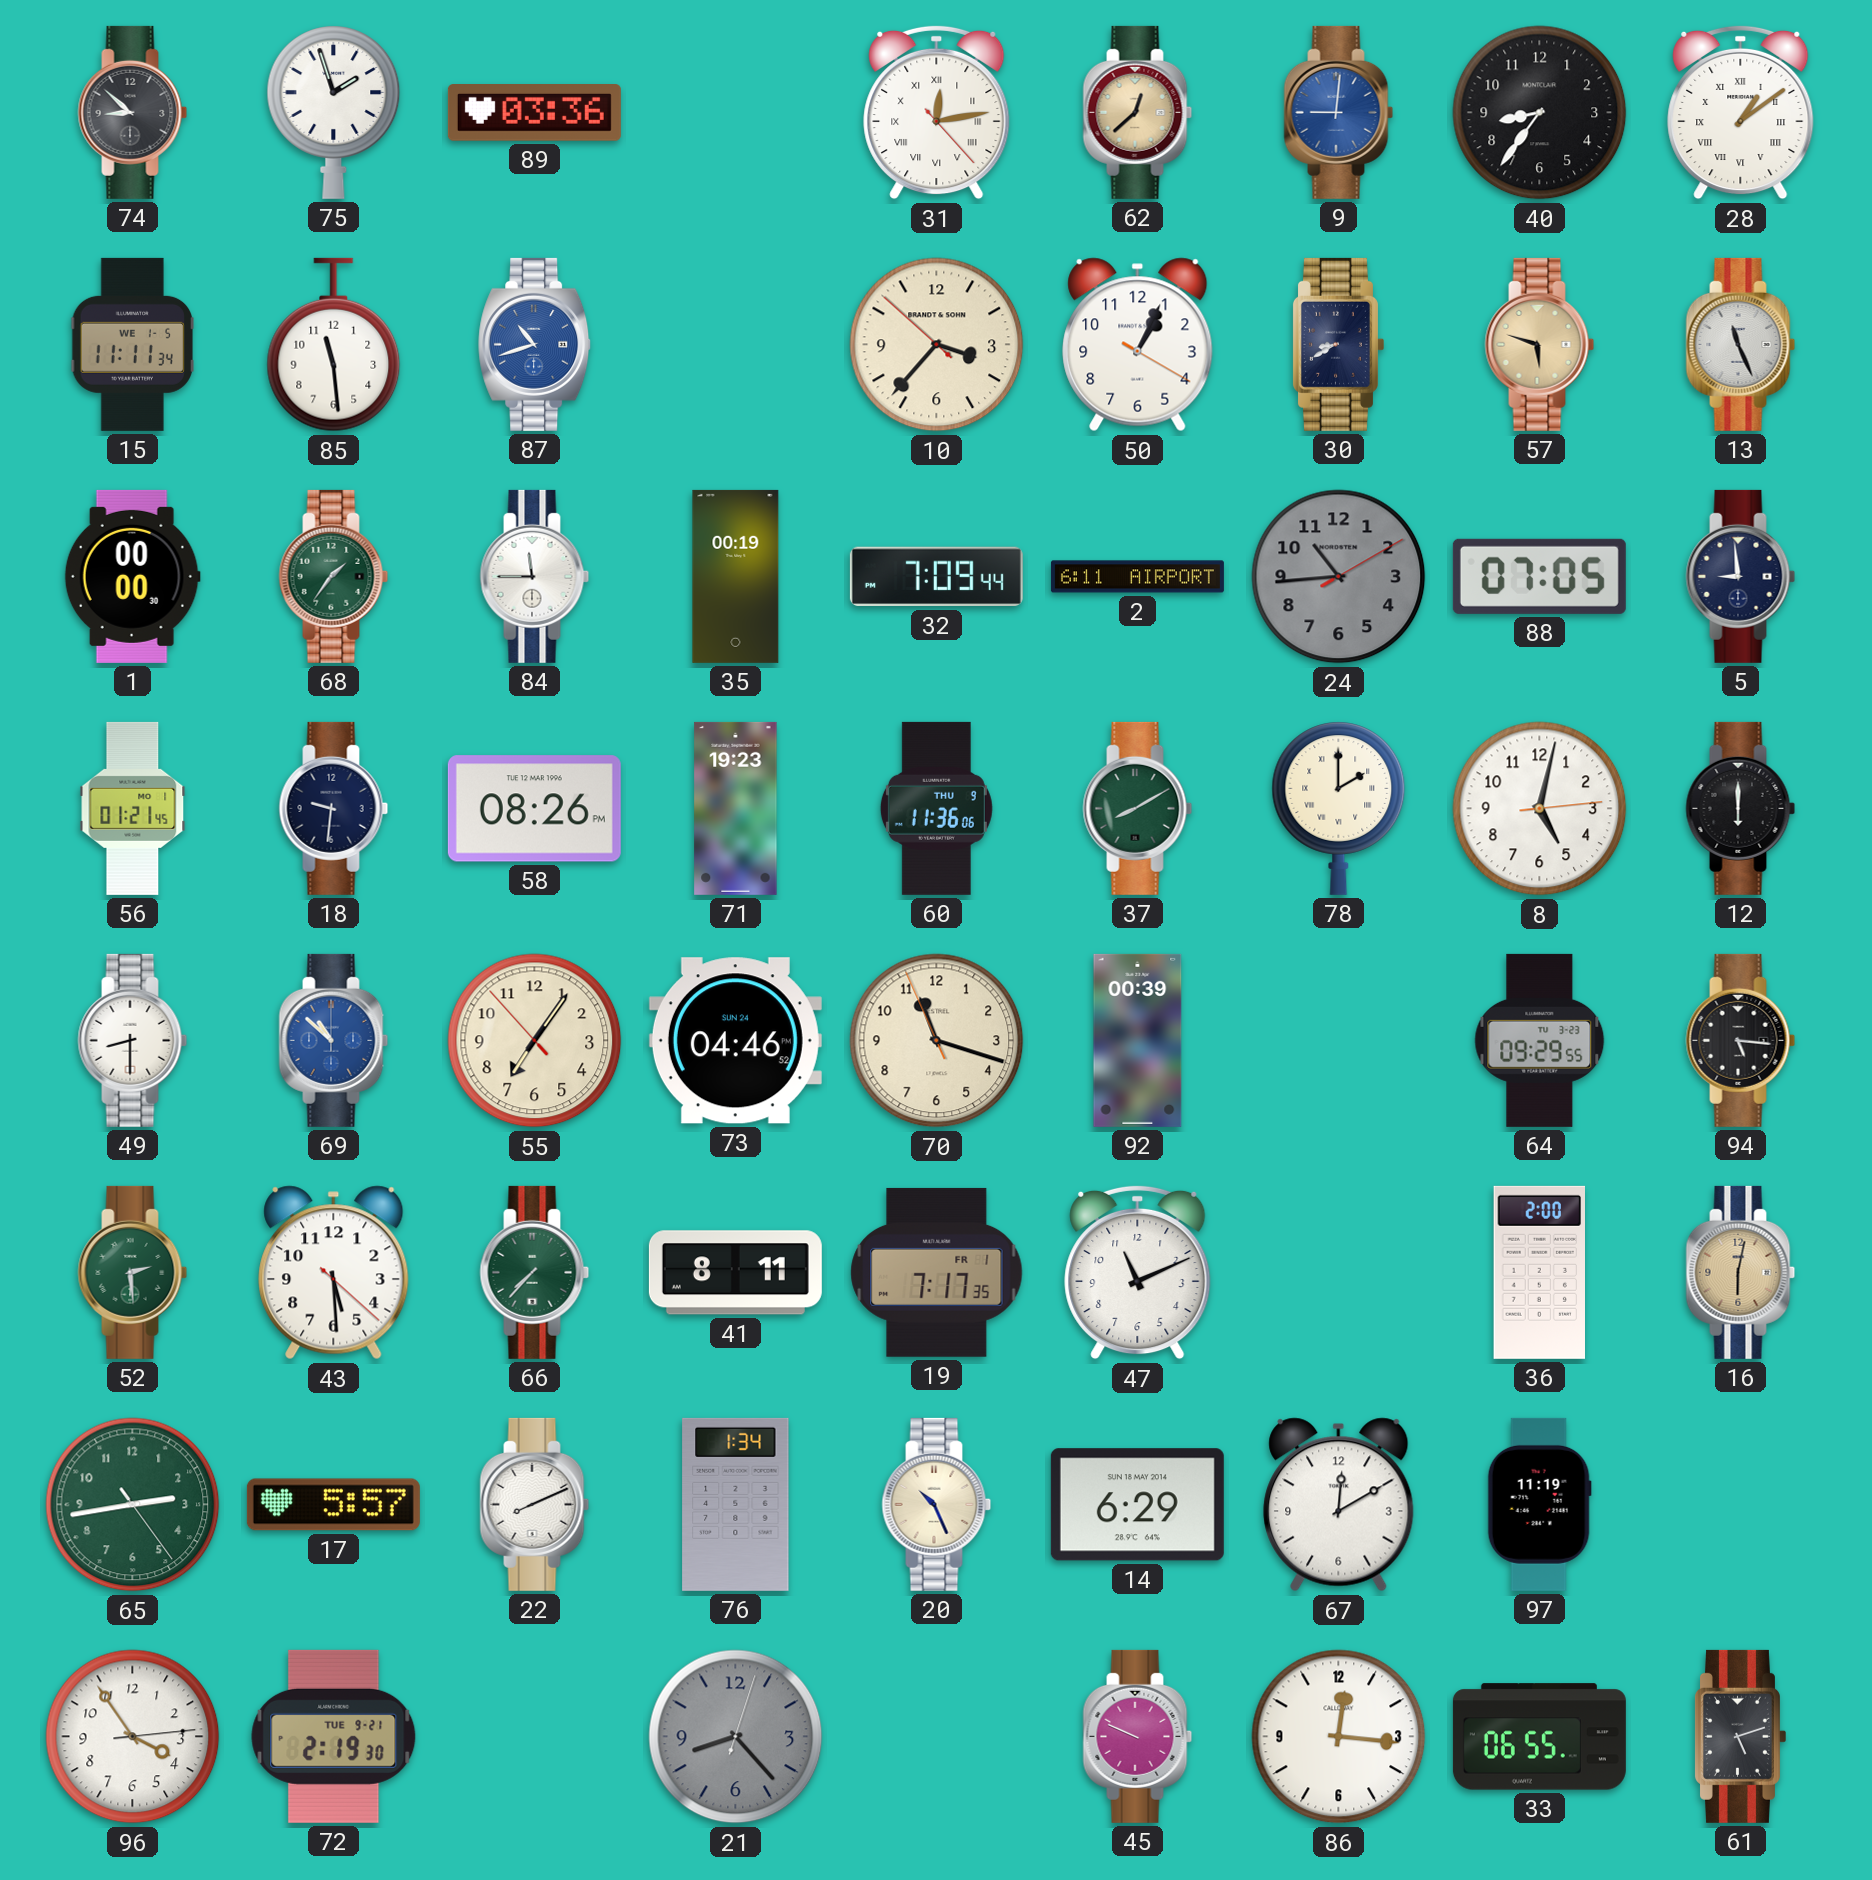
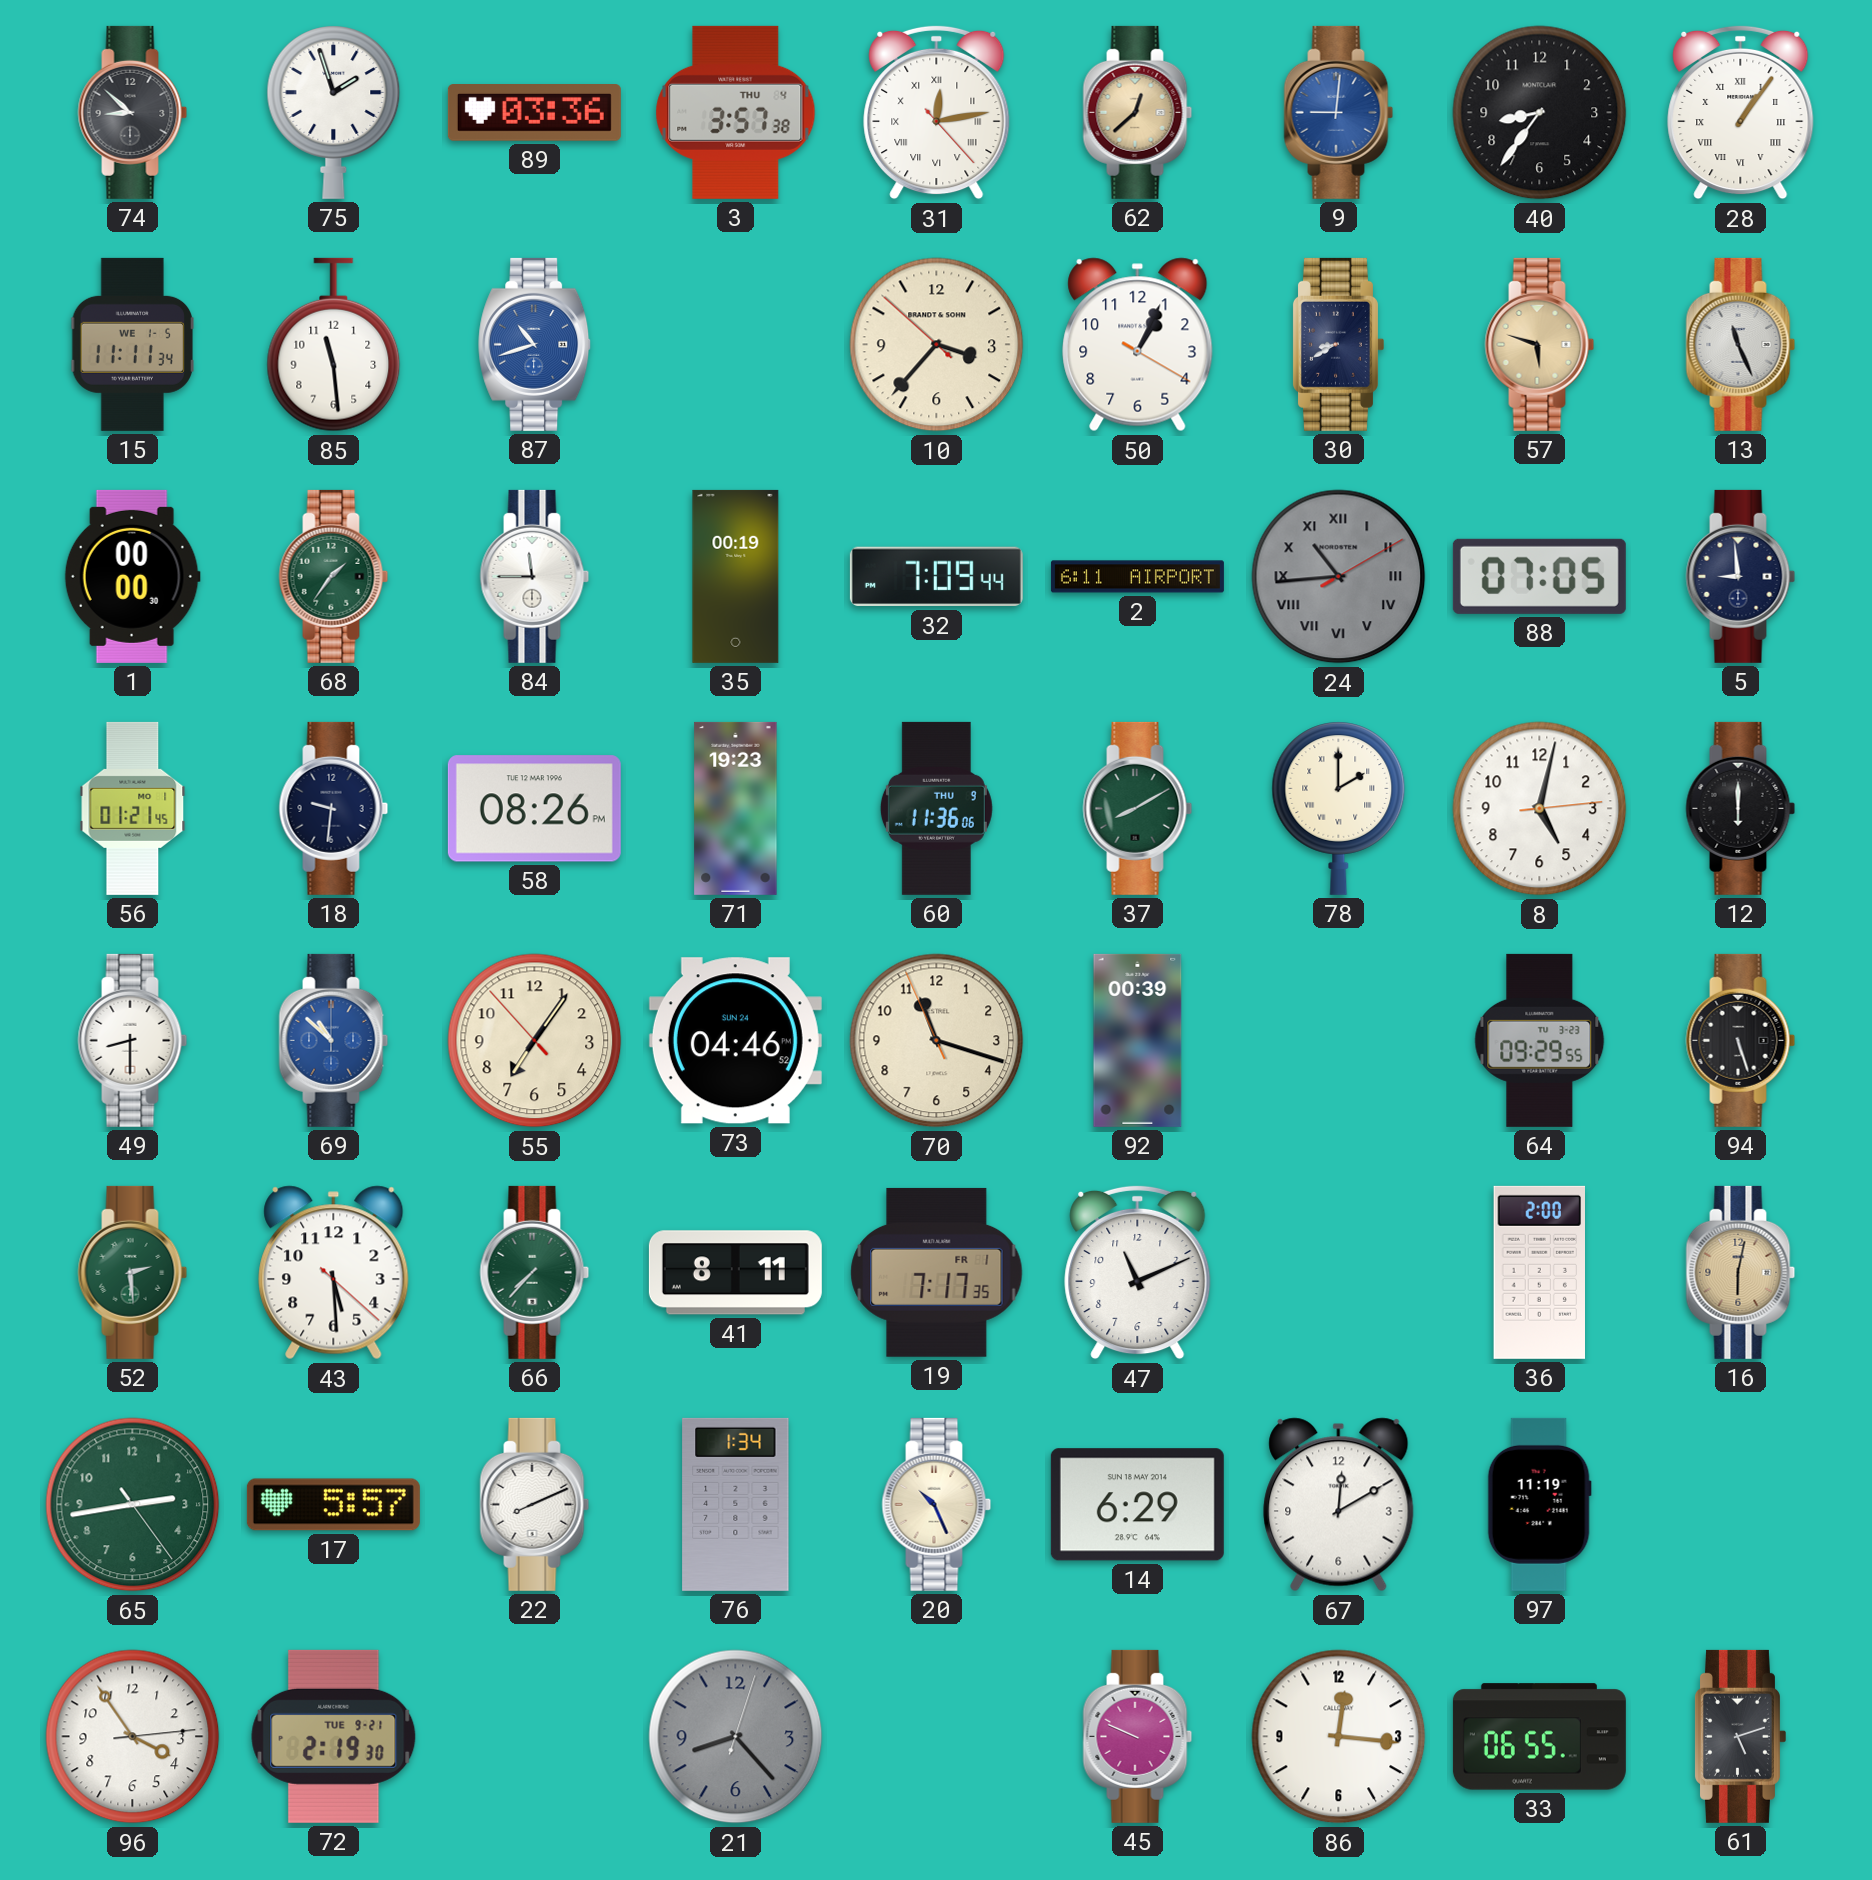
3: none -> 3:57
28: 1:09 -> 1:06
24 numerals: Arabic -> Roman
94: 5:16 -> 5:27
